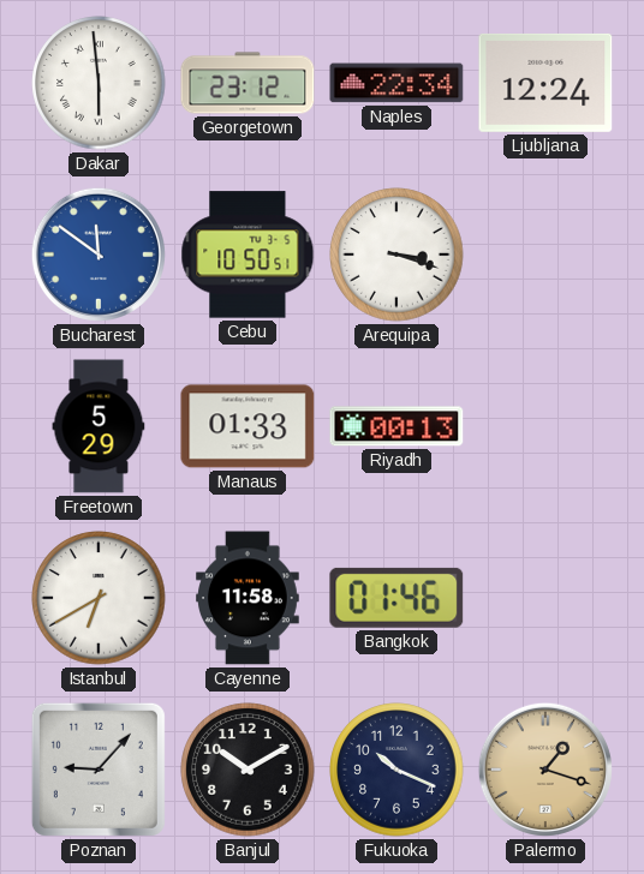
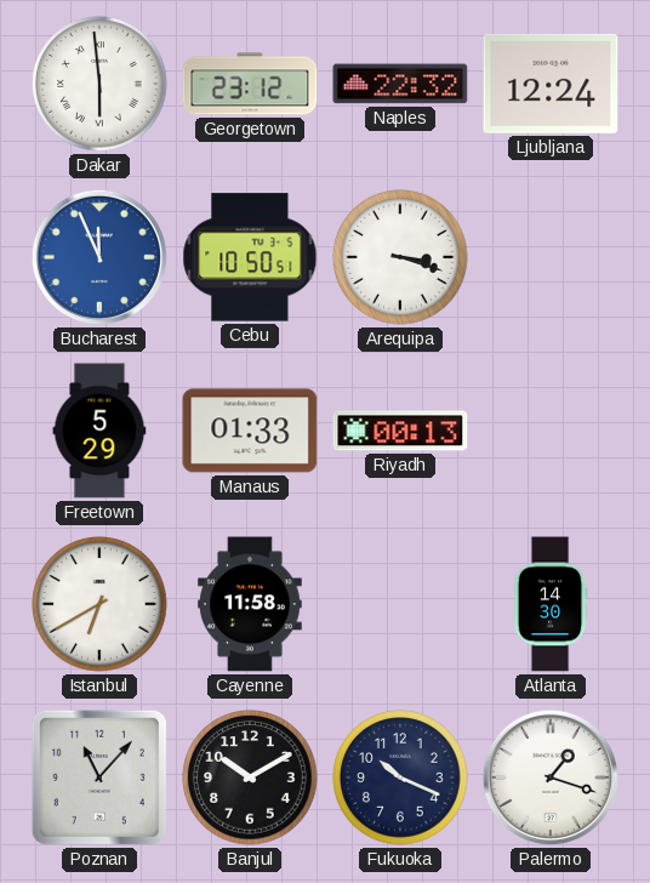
Naples: 22:34 -> 22:32
Bucharest: 11:51 -> 11:56
Bangkok: 01:46 -> none
Atlanta: none -> 14:30
Poznan: 9:07 -> 11:07
Palermo dial: champagne -> white
